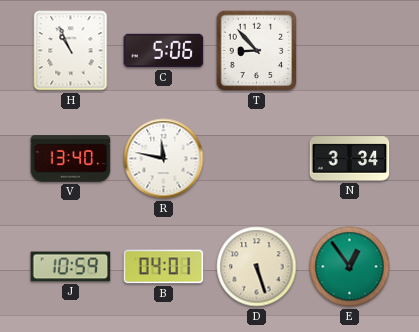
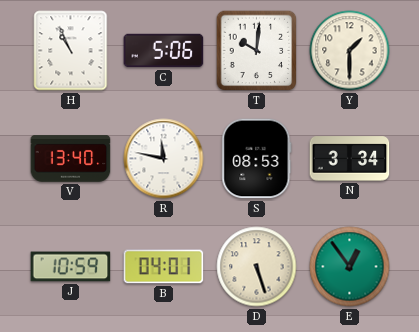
T: 8:53 -> 10:01
Y: none -> 1:30
S: none -> 08:53
